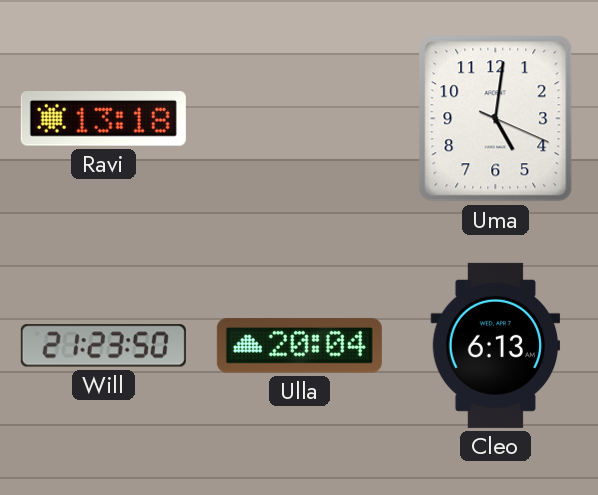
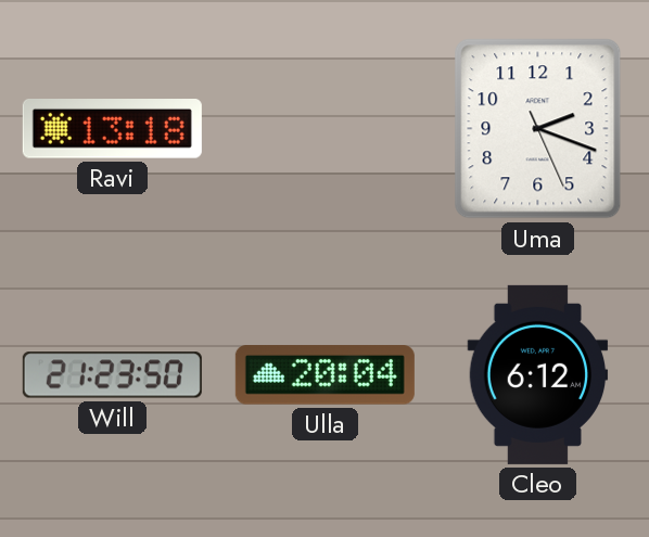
Uma: 5:01 -> 2:18
Cleo: 6:13 -> 6:12
